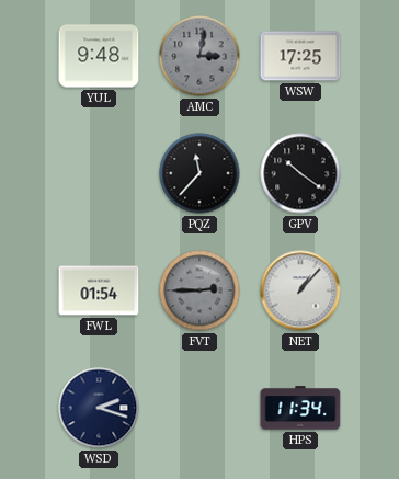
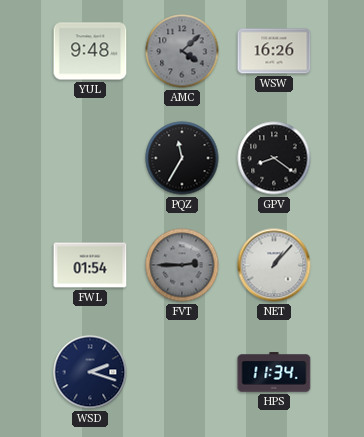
AMC: 3:02 -> 4:08
WSW: 17:25 -> 16:26
PQZ: 11:37 -> 11:35
GPV: 10:21 -> 8:21
